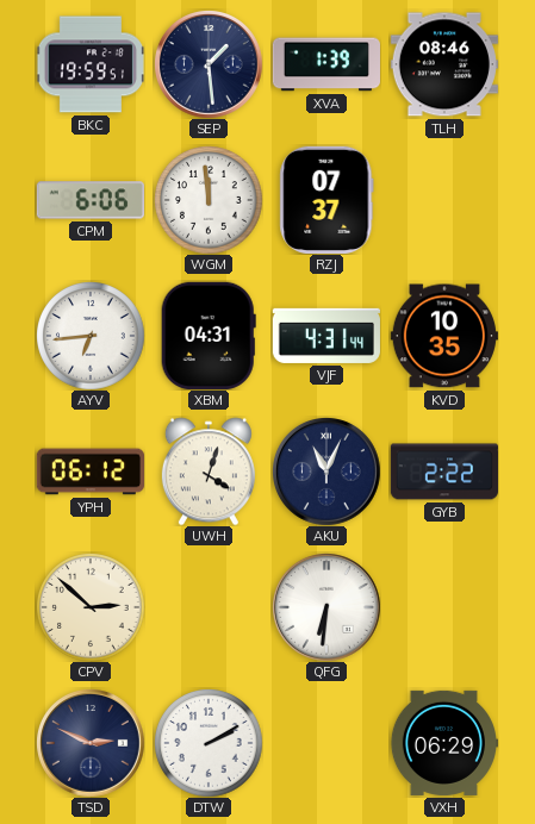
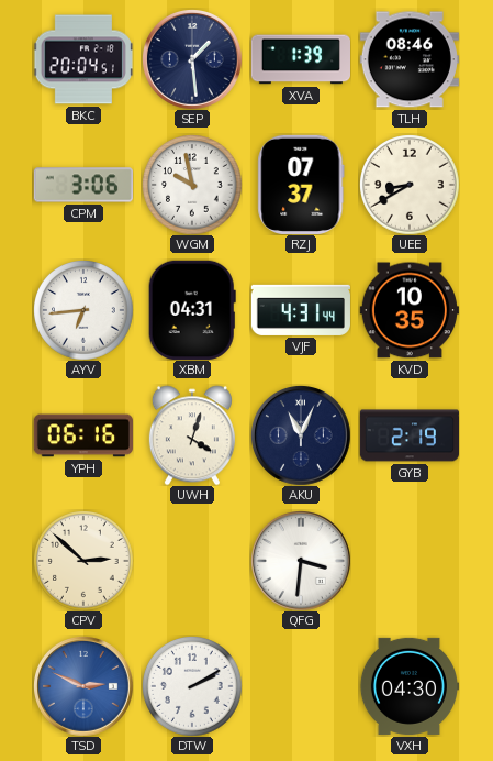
BKC: 19:59 -> 20:04
CPM: 6:06 -> 3:06
WGM: 11:59 -> 9:58
UEE: none -> 8:40
YPH: 06:12 -> 06:16
GYB: 2:22 -> 2:19
QFG: 6:31 -> 3:31
TSD dial: navy -> blue
VXH: 06:29 -> 04:30
